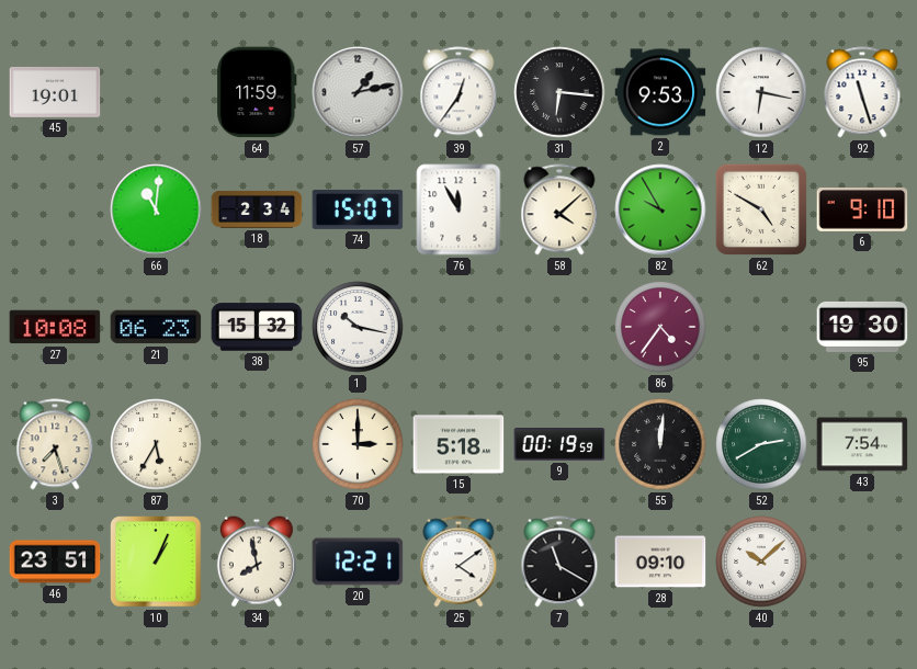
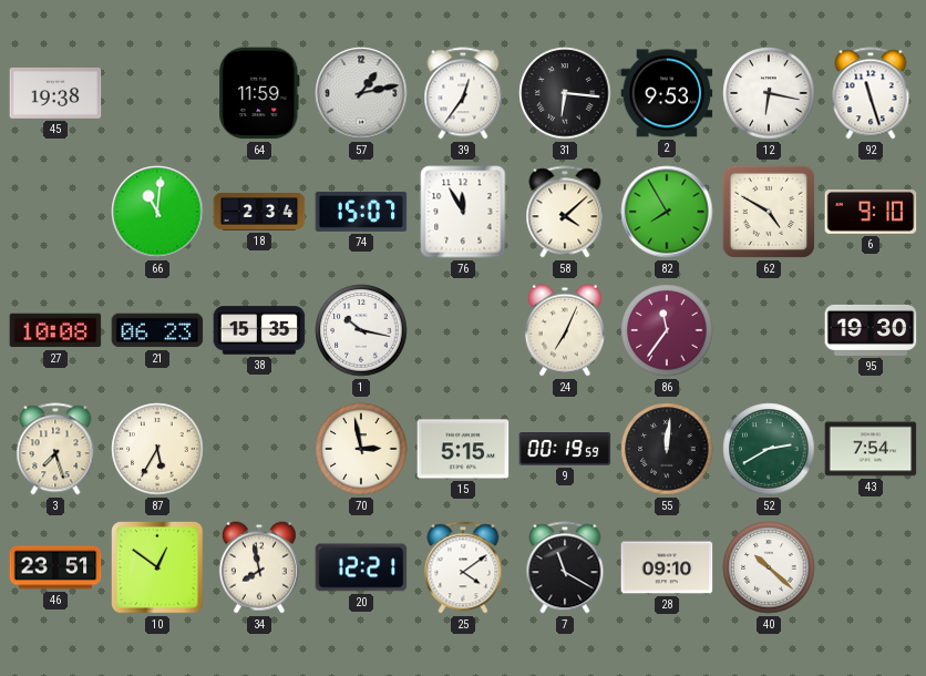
45: 19:01 -> 19:38
82: 9:55 -> 7:55
38: 15:32 -> 15:35
24: none -> 7:04
86: 4:36 -> 11:36
70: 3:00 -> 2:58
15: 5:18 -> 5:15
10: 1:04 -> 12:51
40: 10:08 -> 10:22
